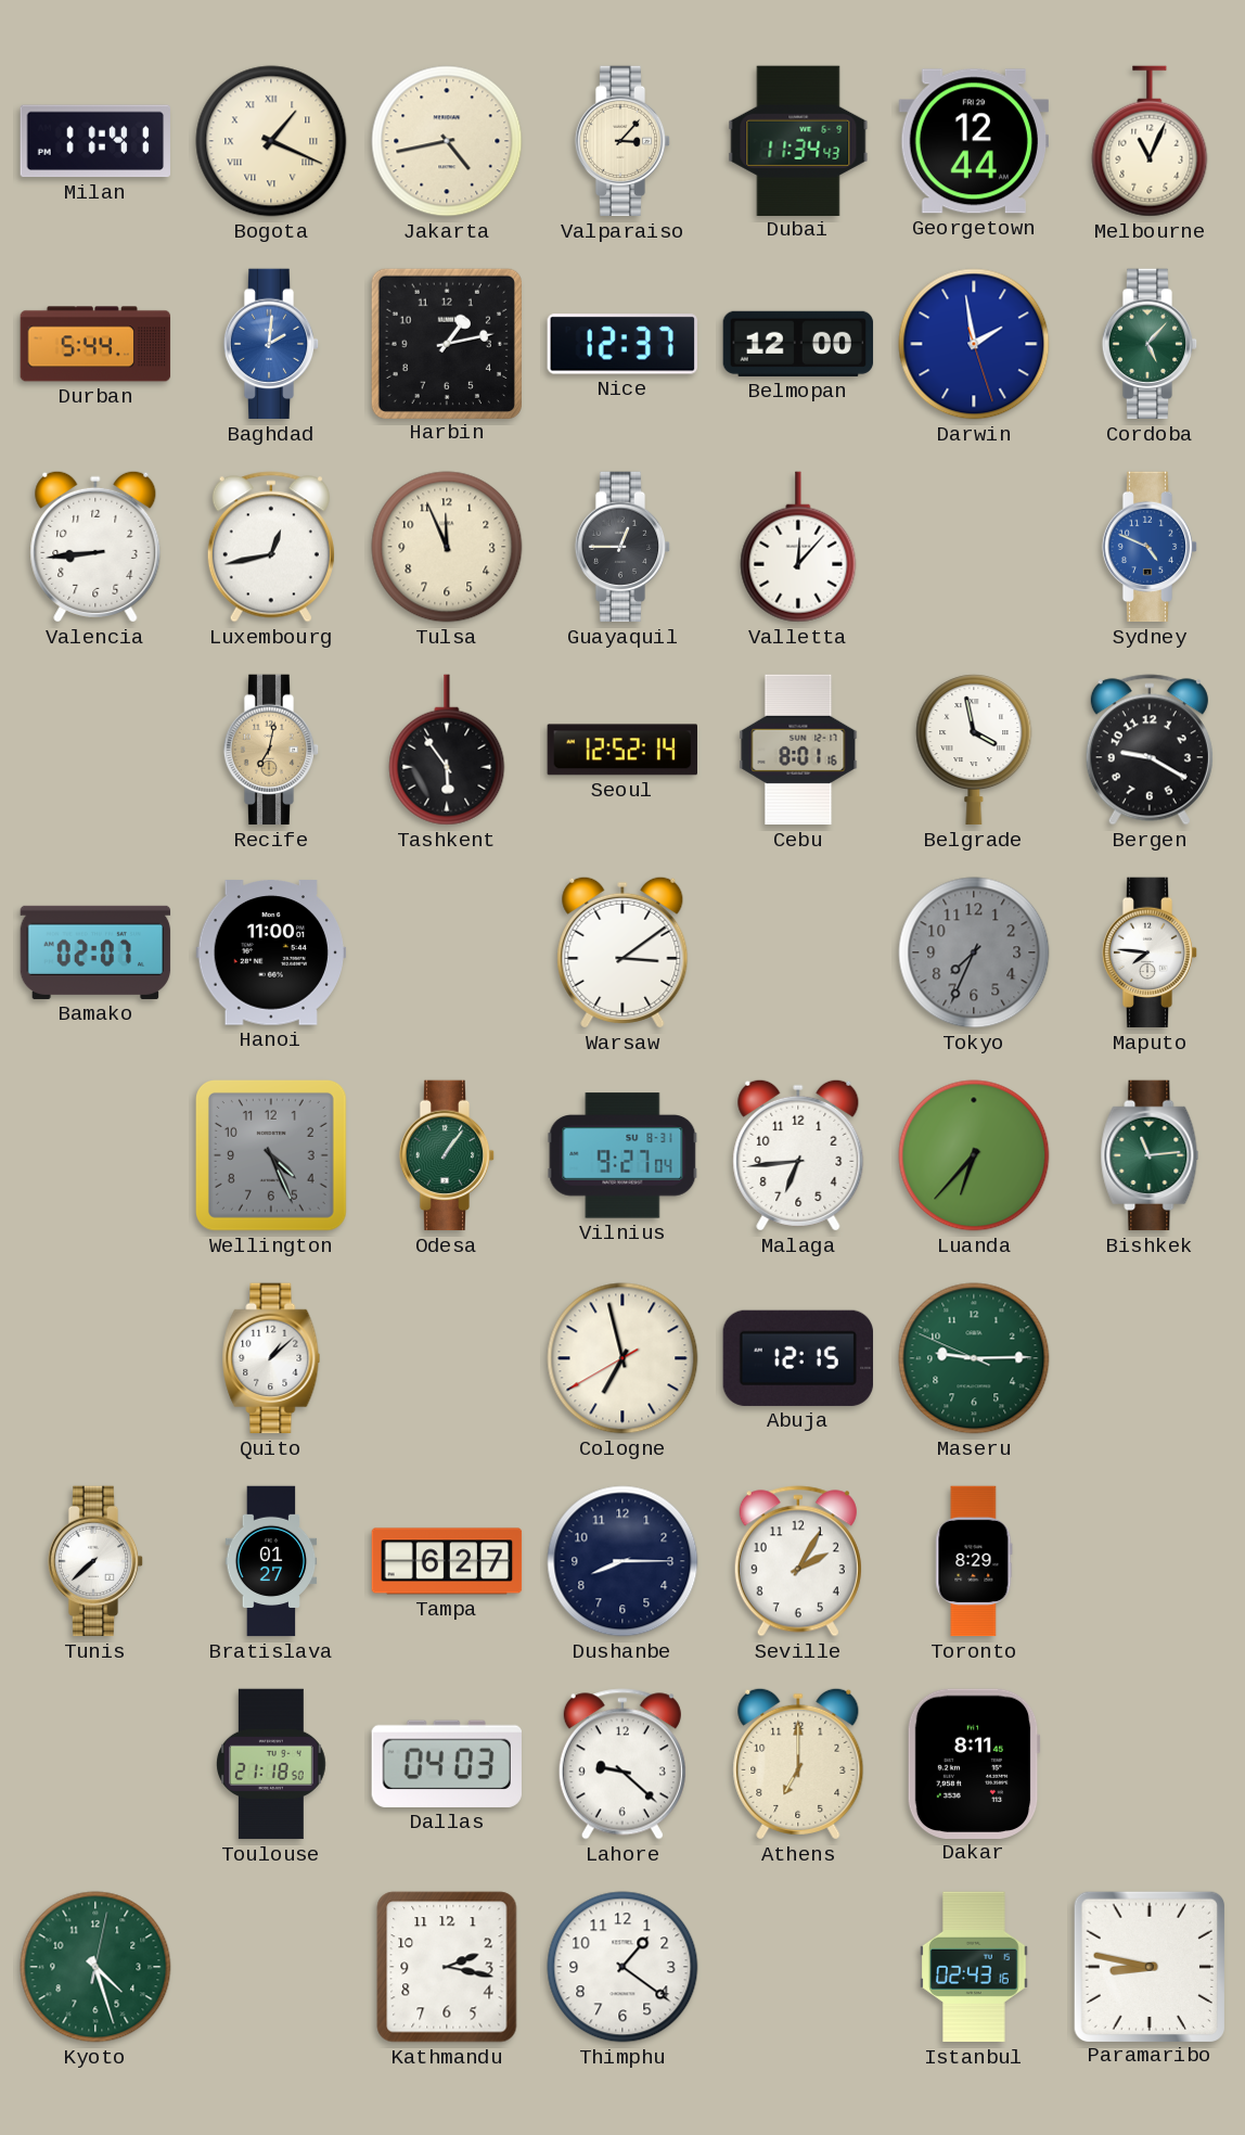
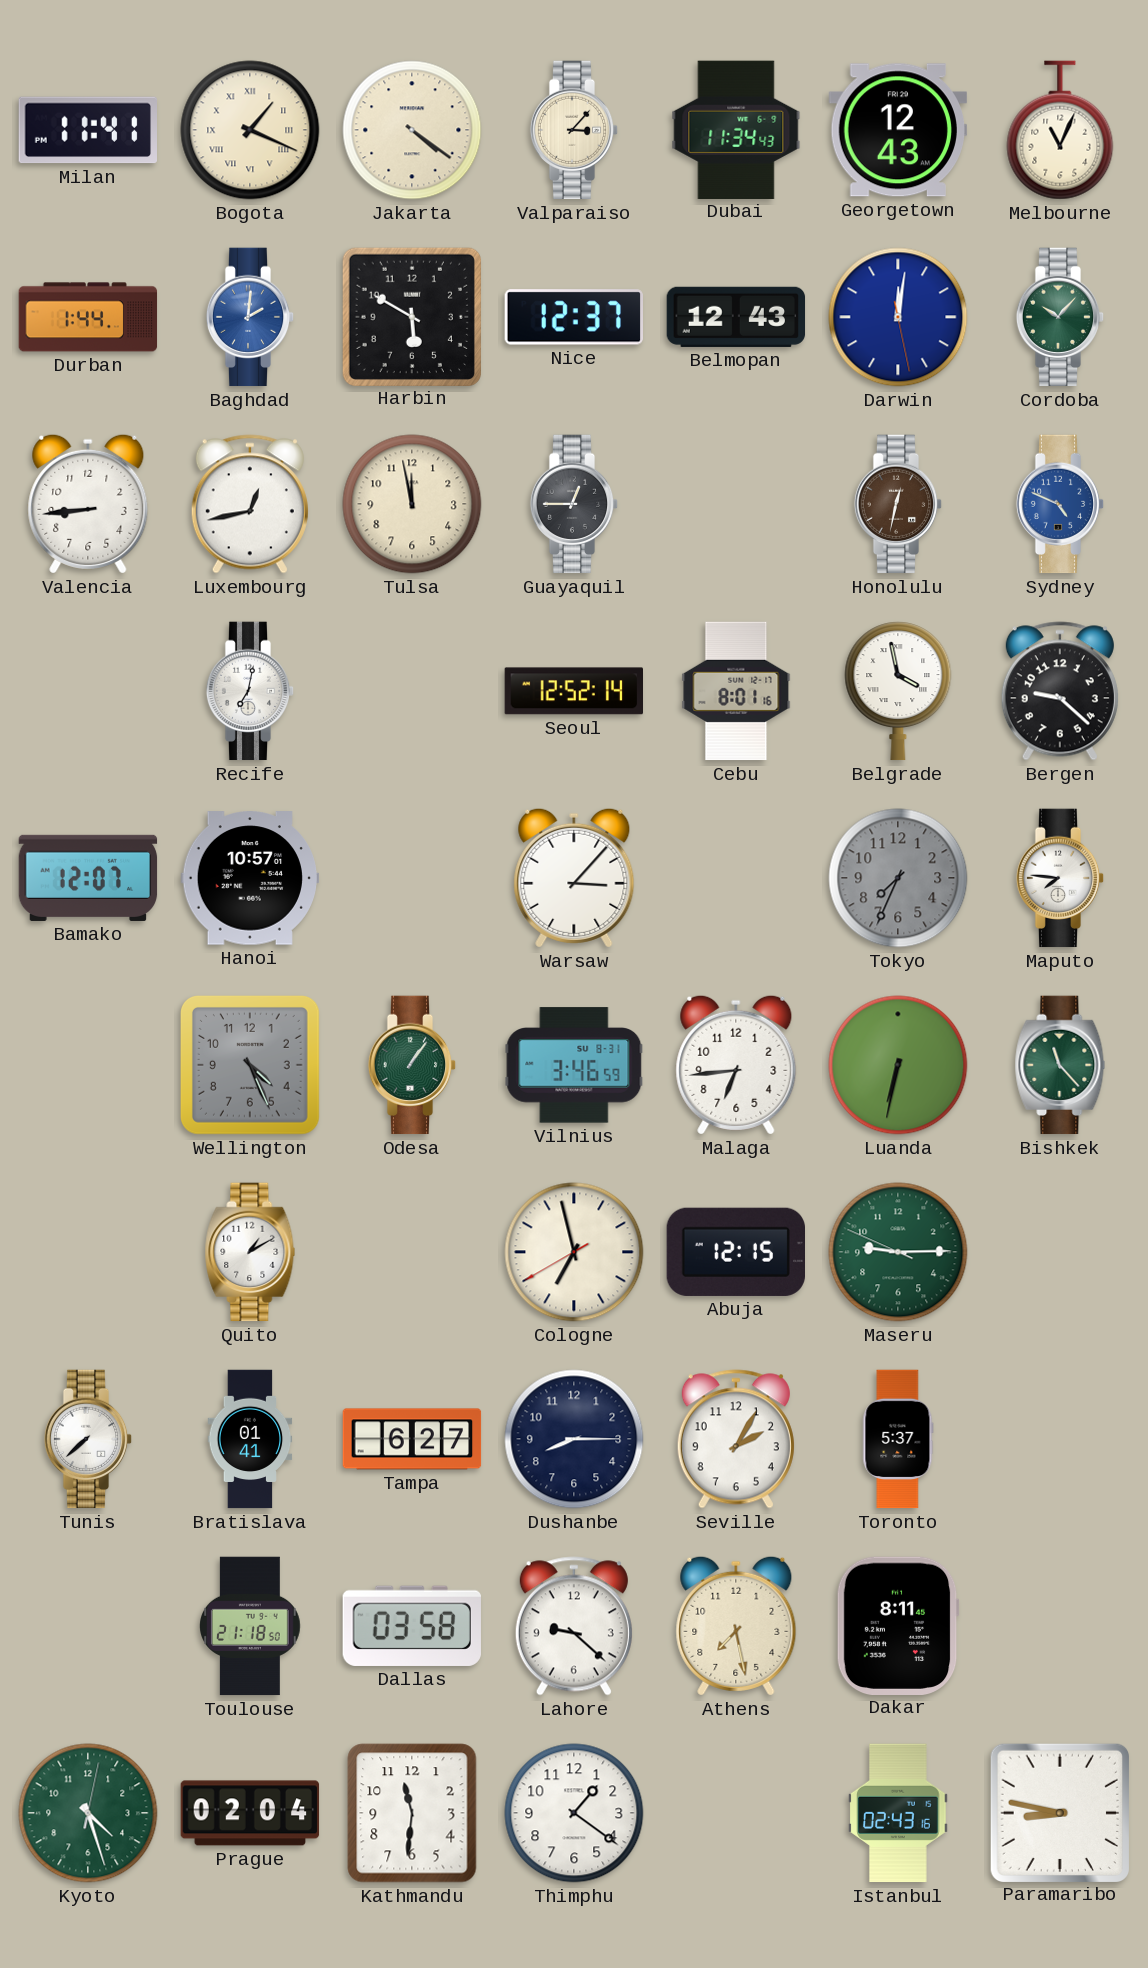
Jakarta: 4:43 -> 4:21
Georgetown: 12:44 -> 12:43
Durban: 5:44 -> 1:44
Harbin: 1:13 -> 5:50
Belmopan: 12:00 -> 12:43
Darwin: 1:58 -> 12:01
Cordoba: 5:07 -> 10:07
Tulsa: 11:56 -> 11:58
Valletta: 12:07 -> none
Honolulu: none -> 12:32
Recife dial: champagne -> white
Tashkent: 5:54 -> none
Bergen: 9:20 -> 9:22
Bamako: 02:07 -> 12:07
Hanoi: 11:00 -> 10:57
Warsaw: 3:09 -> 3:07
Vilnius: 9:27 -> 3:46
Luanda: 6:37 -> 6:32
Bishkek: 11:14 -> 11:23
Quito: 1:08 -> 1:10
Bratislava: 01:27 -> 01:41
Toronto: 8:29 -> 5:37
Dallas: 04:03 -> 03:58
Athens: 7:00 -> 7:28
Prague: none -> 02:04
Kathmandu: 2:17 -> 11:31
